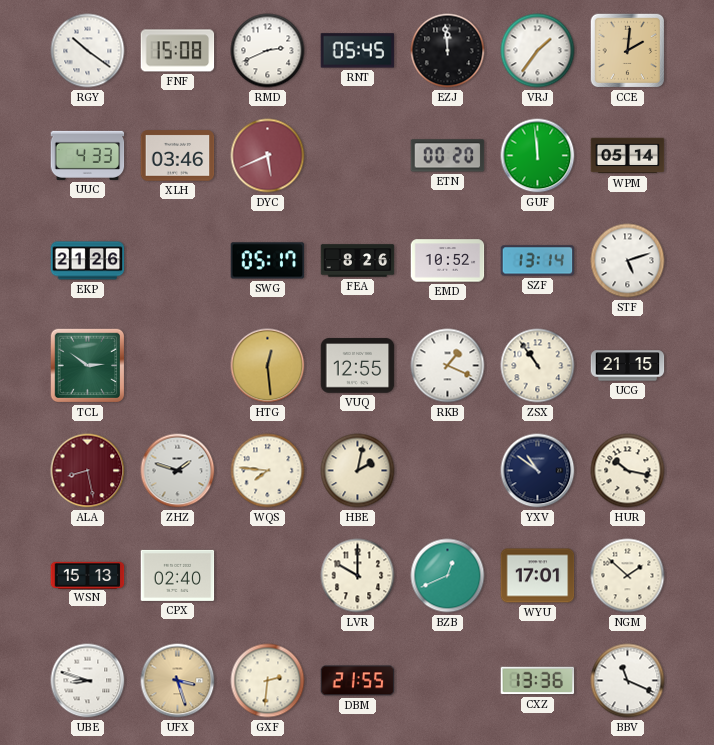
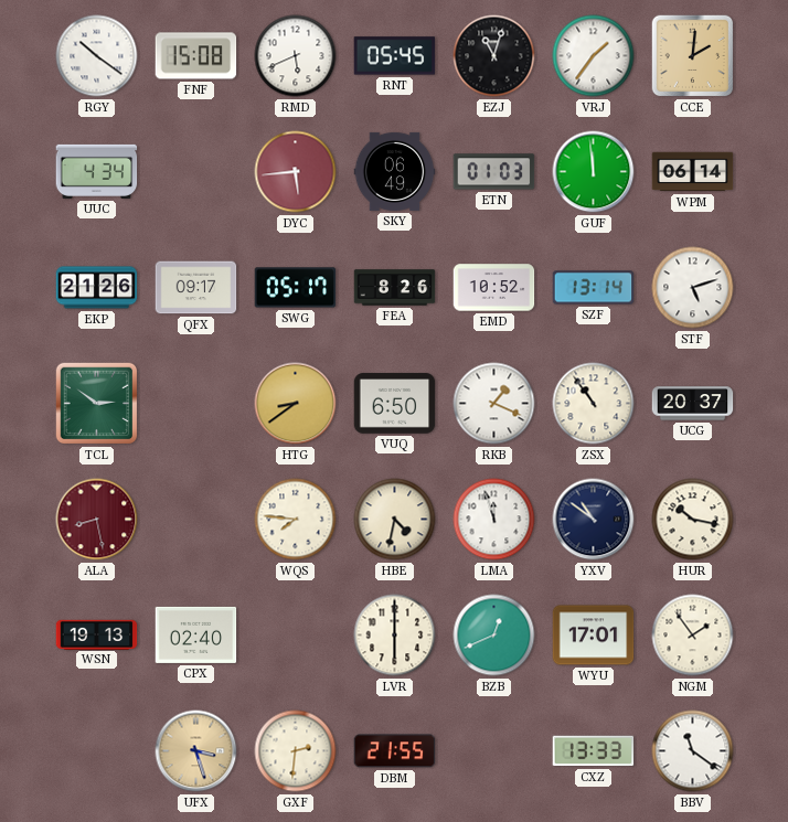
RMD: 2:41 -> 5:41
EZJ: 11:59 -> 11:03
UUC: 4:33 -> 4:34
XLH: 03:46 -> none
DYC: 5:41 -> 5:44
SKY: none -> 06:49
ETN: 00:20 -> 01:03
WPM: 05:14 -> 06:14
QFX: none -> 09:17
HTG: 12:29 -> 8:39
VUQ: 12:55 -> 6:50
UCG: 21:15 -> 20:37
ZHZ: 1:48 -> none
HBE: 2:02 -> 4:32
LMA: none -> 11:57
WSN: 15:13 -> 19:13
LVR: 10:00 -> 6:00
NGM: 1:52 -> 1:54
UBE: 8:48 -> none
CXZ: 13:36 -> 13:33
BBV: 11:19 -> 11:21
